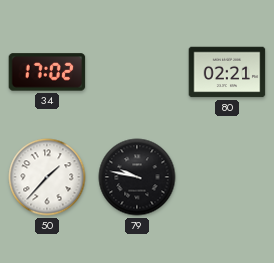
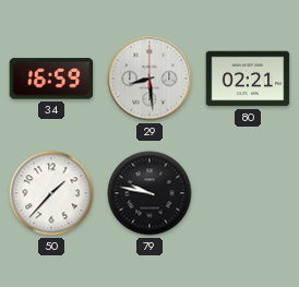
34: 17:02 -> 16:59
29: none -> 8:29
